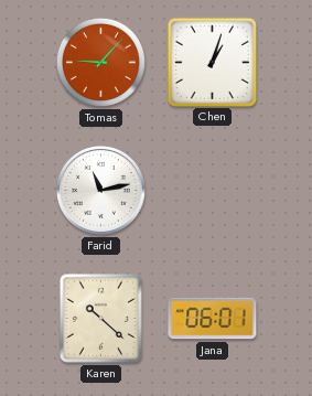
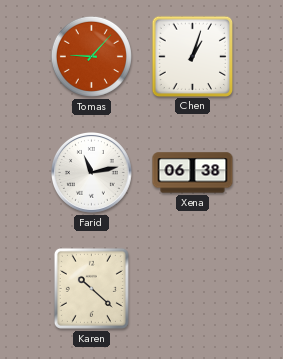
Xena: none -> 06:38
Jana: 06:01 -> none
